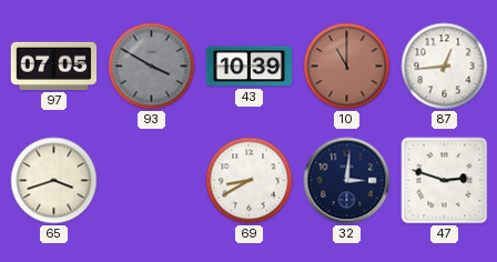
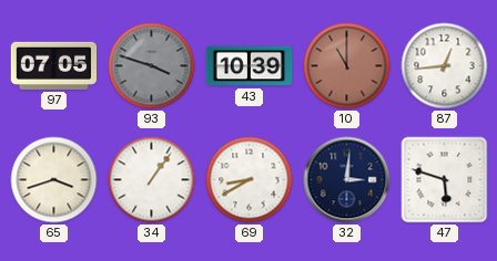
93: 3:50 -> 3:48
34: none -> 1:06
47: 2:48 -> 5:48
